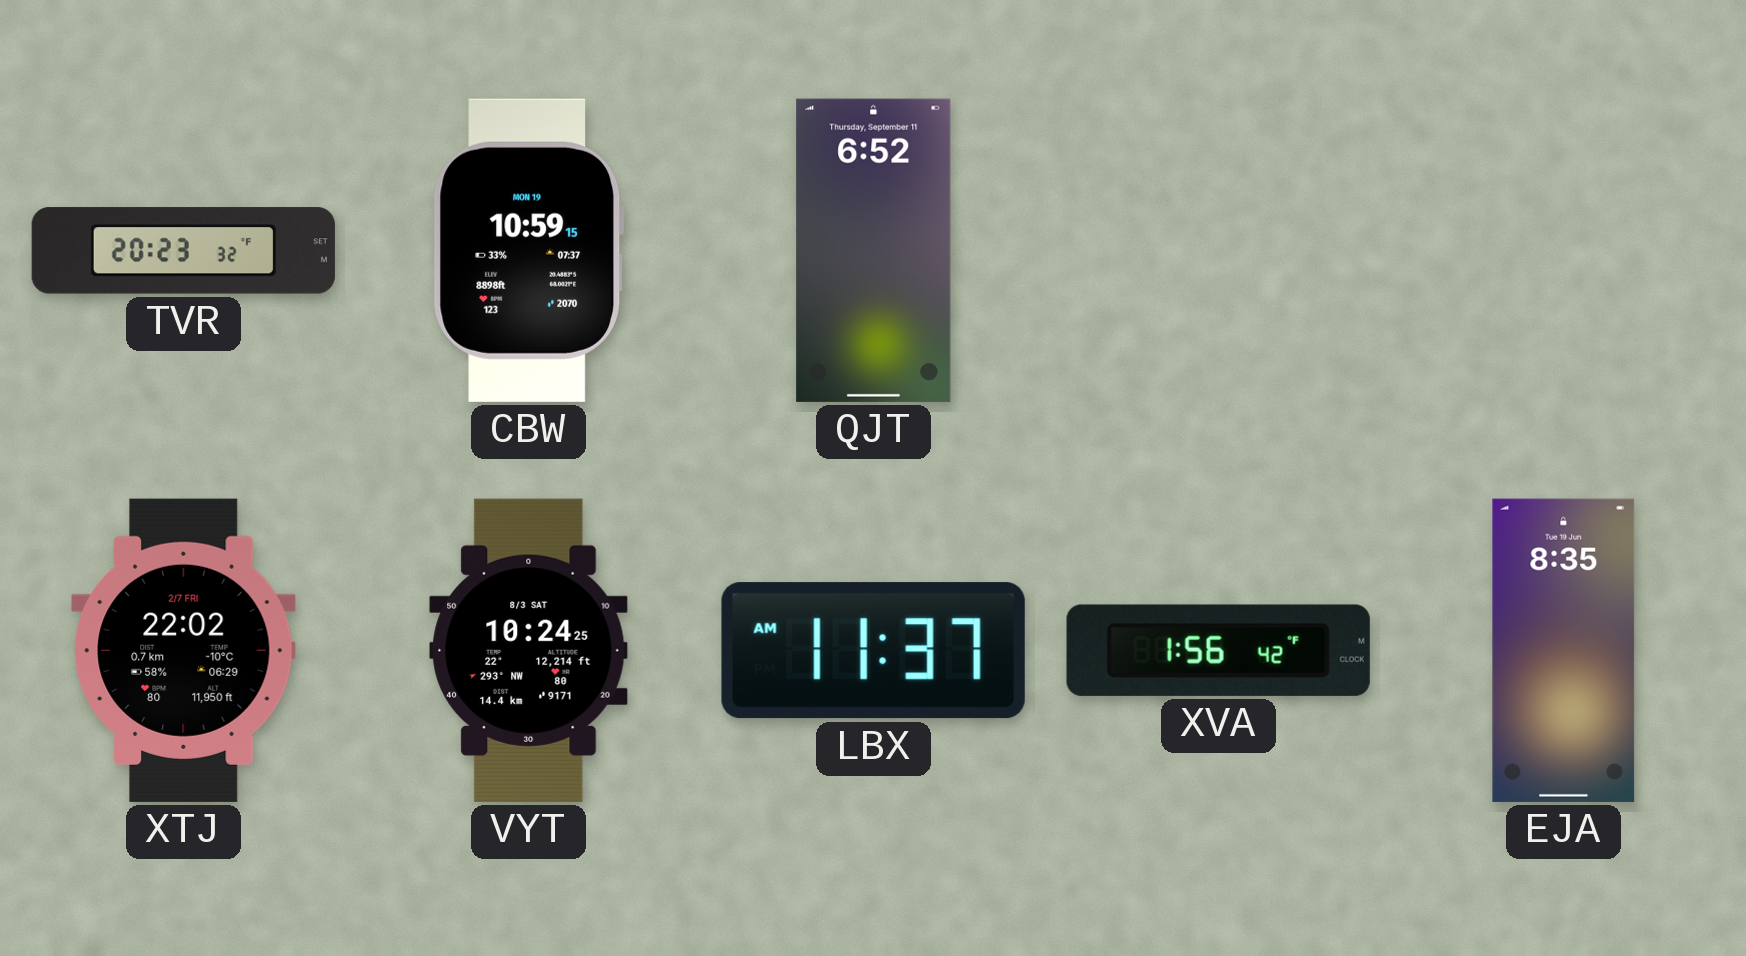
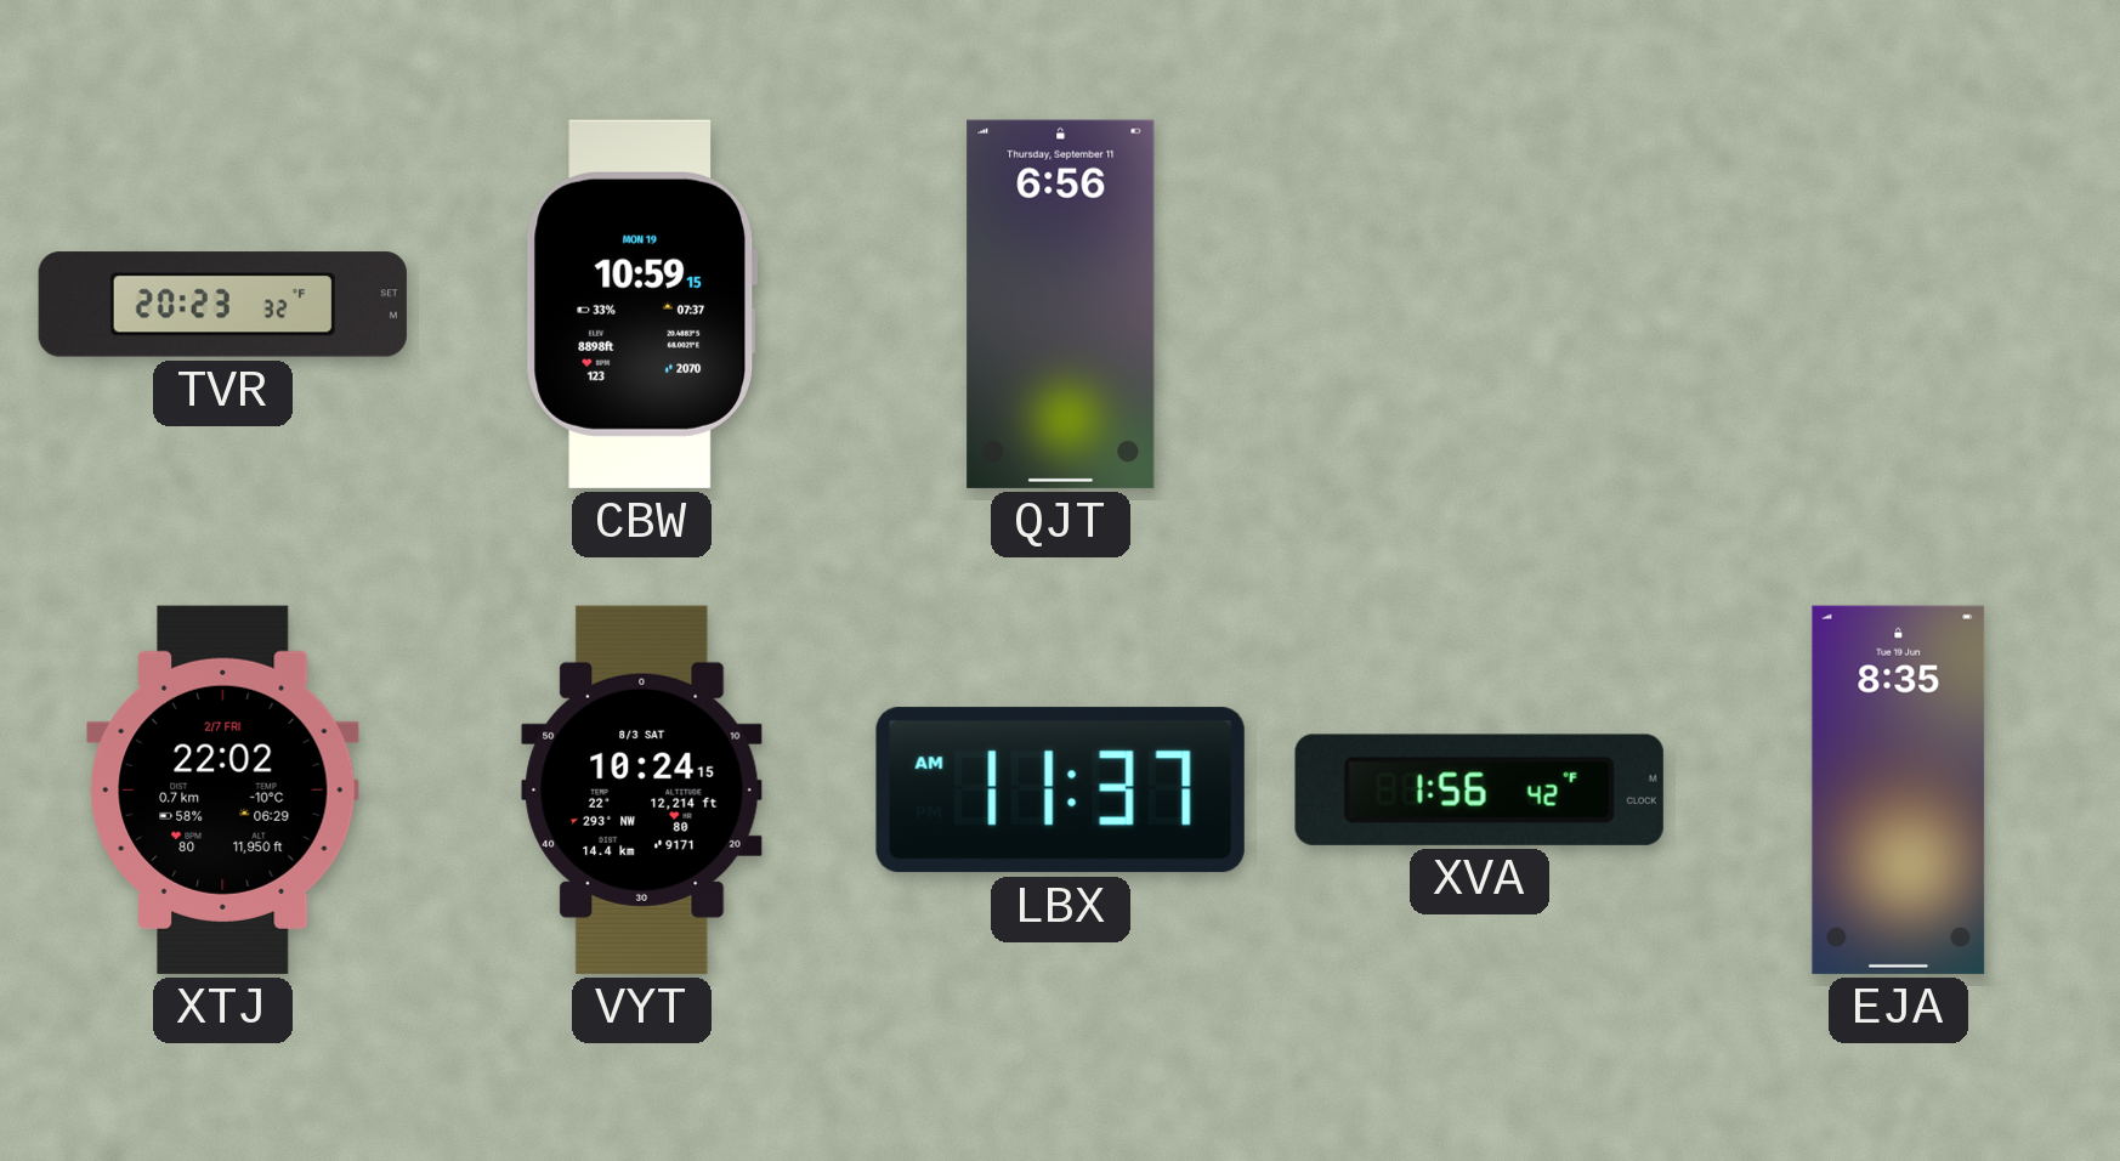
QJT: 6:52 -> 6:56
VYT: 10:24:25 -> 10:24:15
